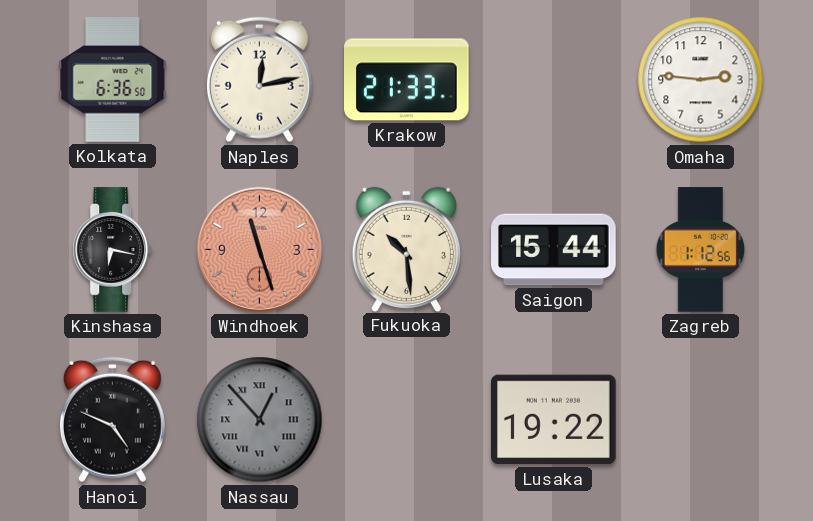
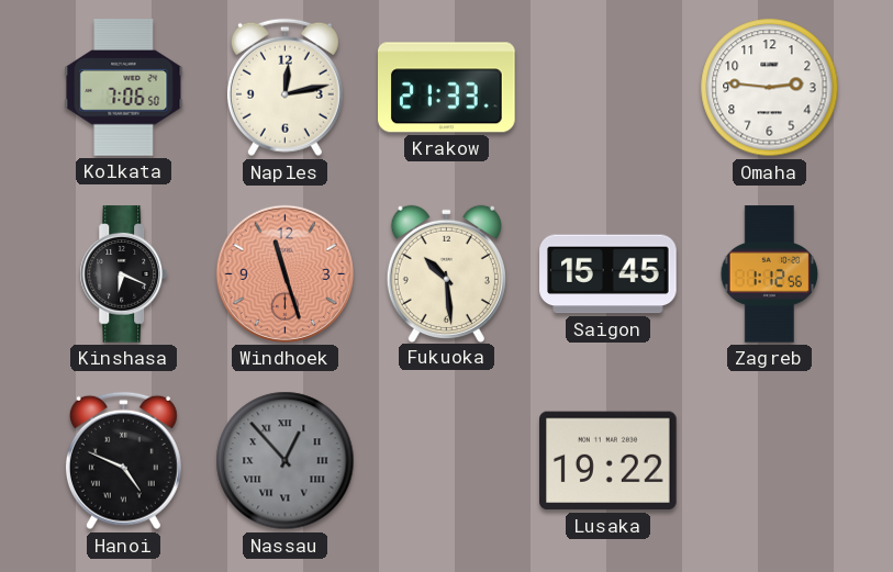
Kolkata: 6:36 -> 7:06
Kinshasa: 6:17 -> 6:19
Saigon: 15:44 -> 15:45
